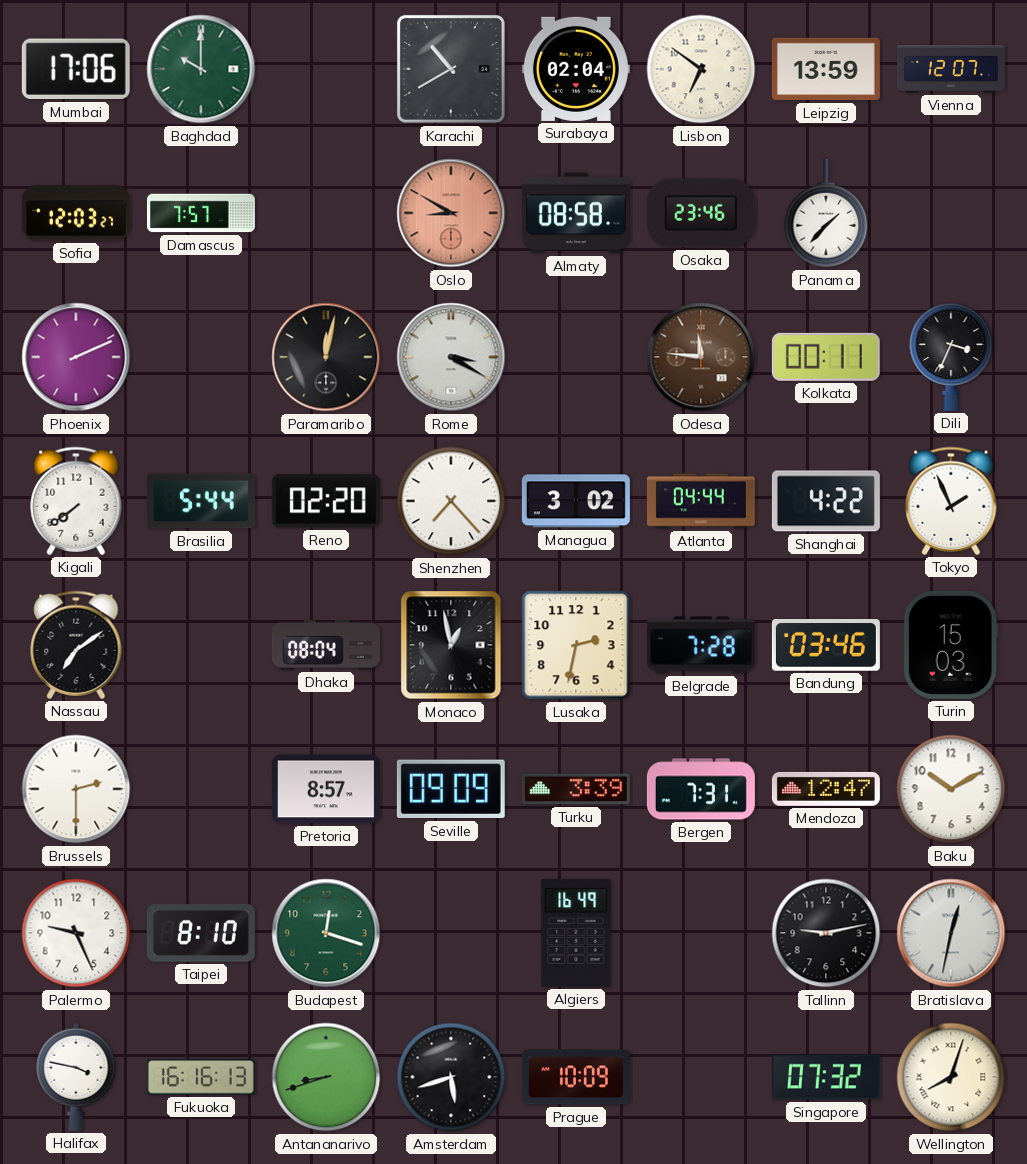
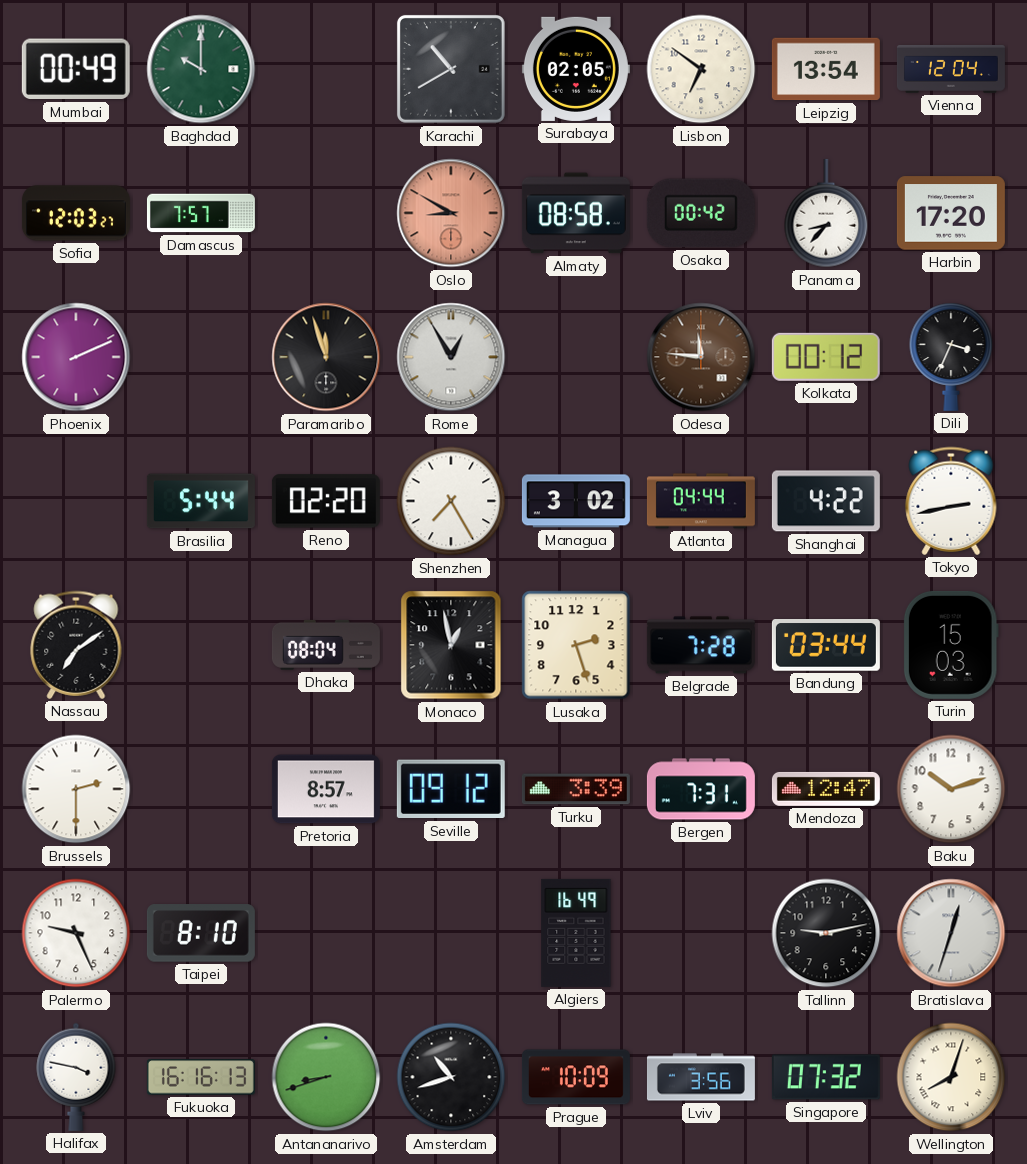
Mumbai: 17:06 -> 00:49
Surabaya: 02:04 -> 02:05
Leipzig: 13:59 -> 13:54
Vienna: 12:07 -> 12:04
Osaka: 23:46 -> 00:42
Panama: 1:37 -> 8:37
Harbin: none -> 17:20
Paramaribo: 12:02 -> 11:57
Rome: 3:20 -> 12:55
Kolkata: 00:11 -> 00:12
Kigali: 7:39 -> none
Shenzhen: 7:23 -> 7:25
Tokyo: 1:56 -> 2:43
Lusaka: 2:32 -> 2:27
Bandung: 03:46 -> 03:44
Seville: 09:09 -> 09:12
Baku: 10:10 -> 10:12
Budapest: 12:18 -> none
Bratislava: 12:32 -> 12:33
Amsterdam: 5:42 -> 10:42
Lviv: none -> 3:56
